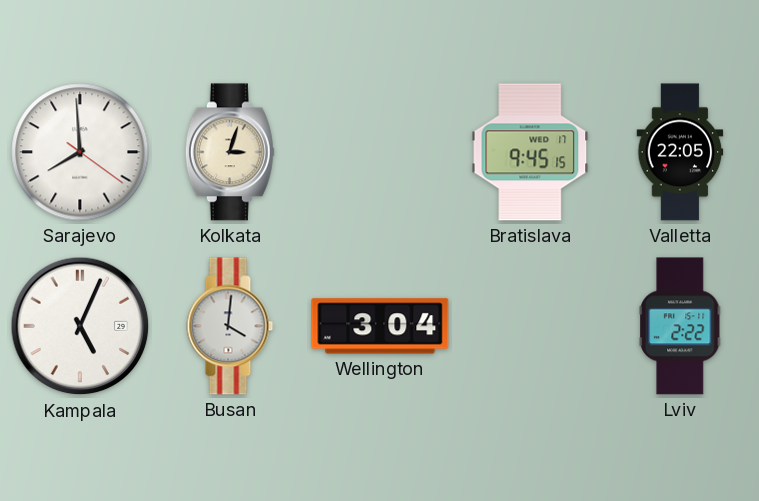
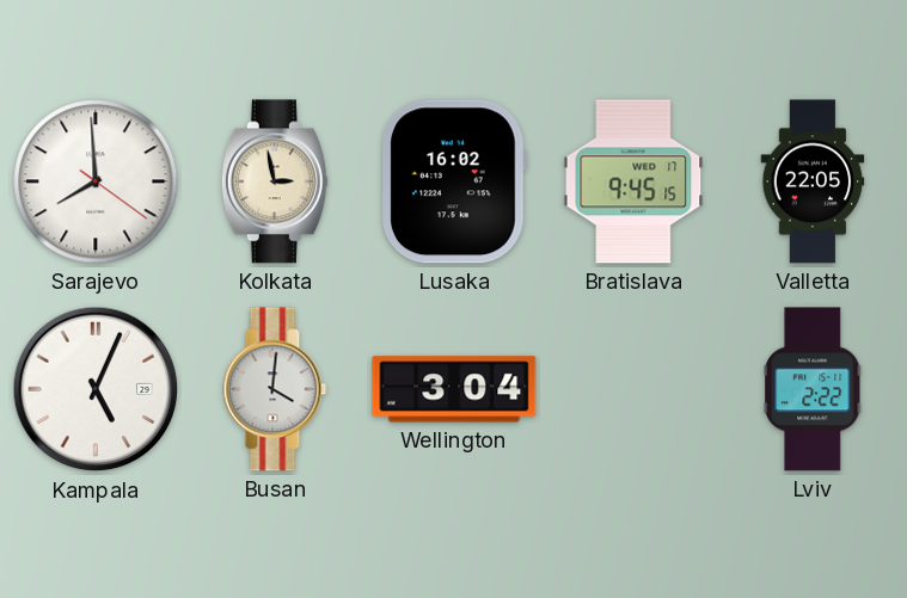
Kolkata: 3:03 -> 2:58
Lusaka: none -> 16:02
